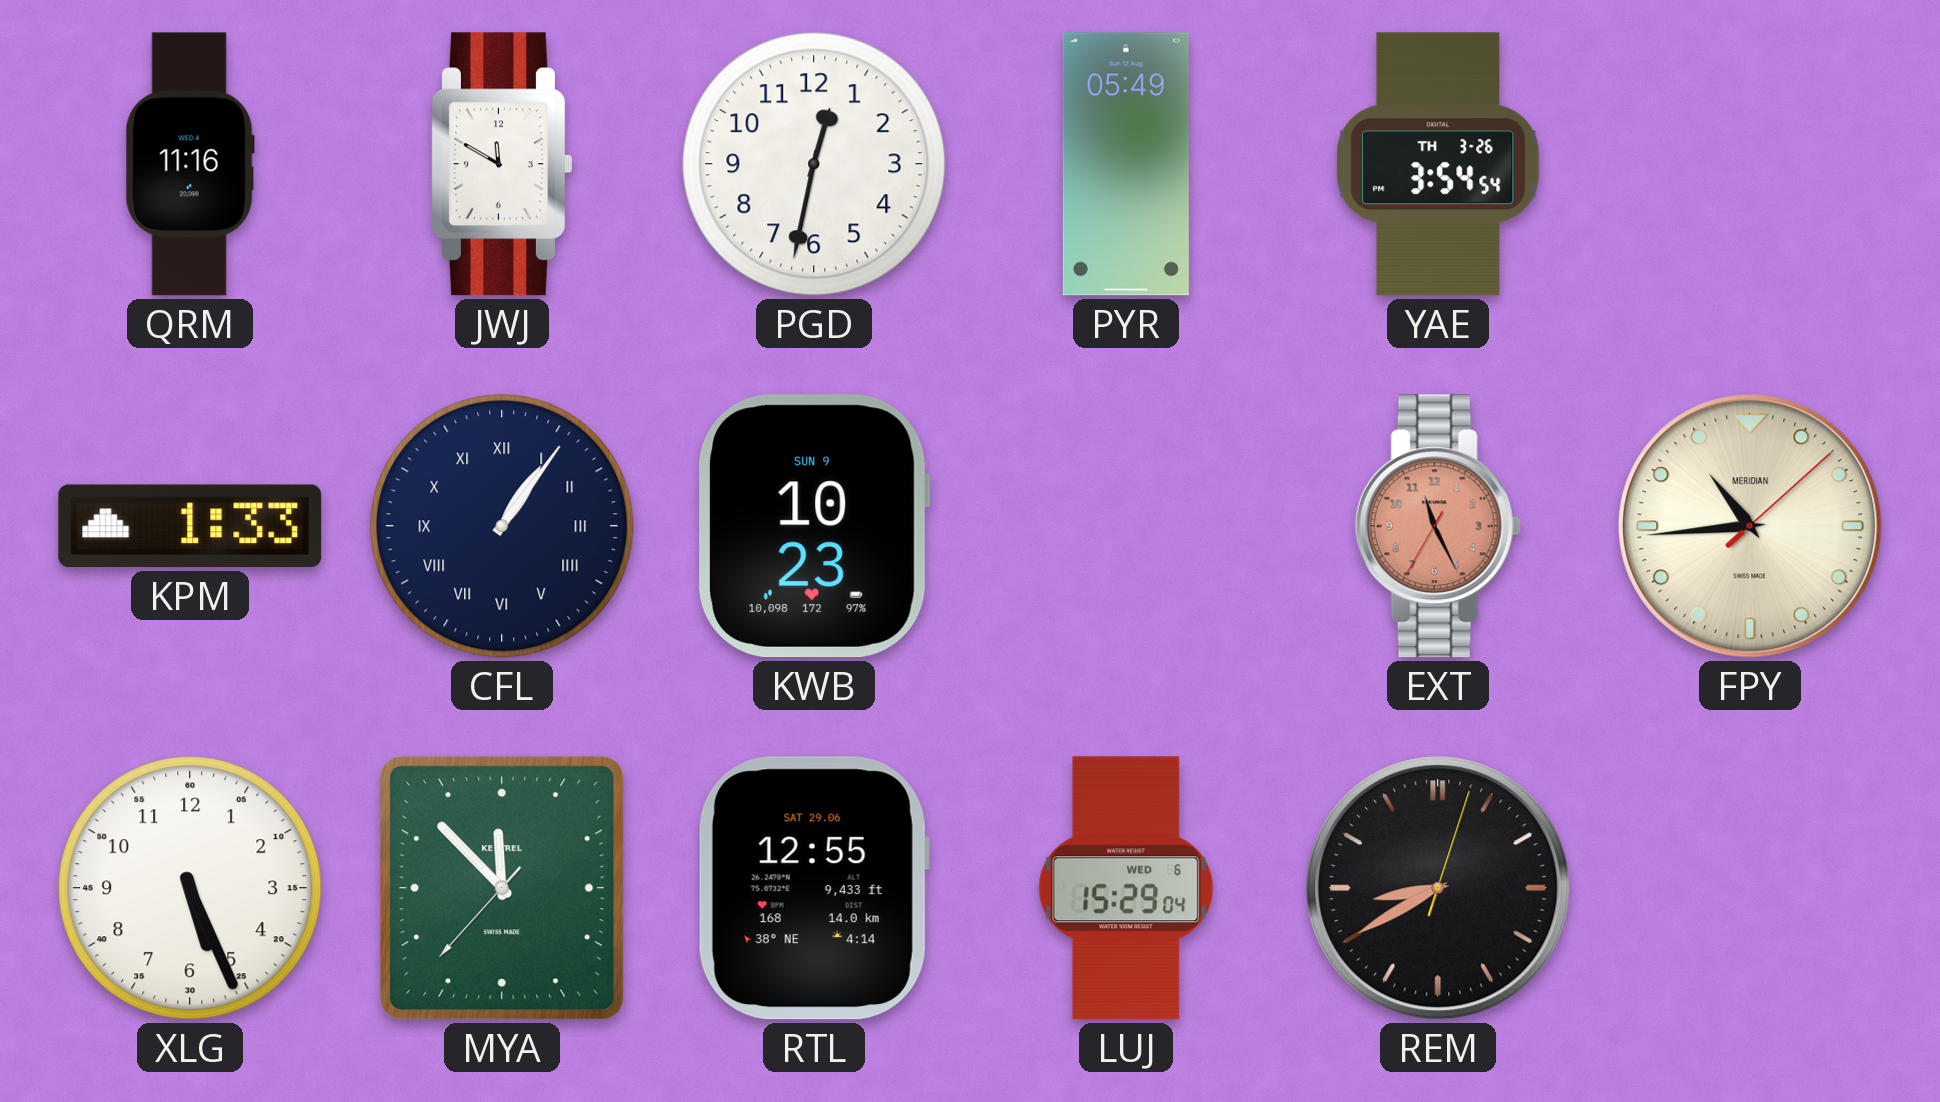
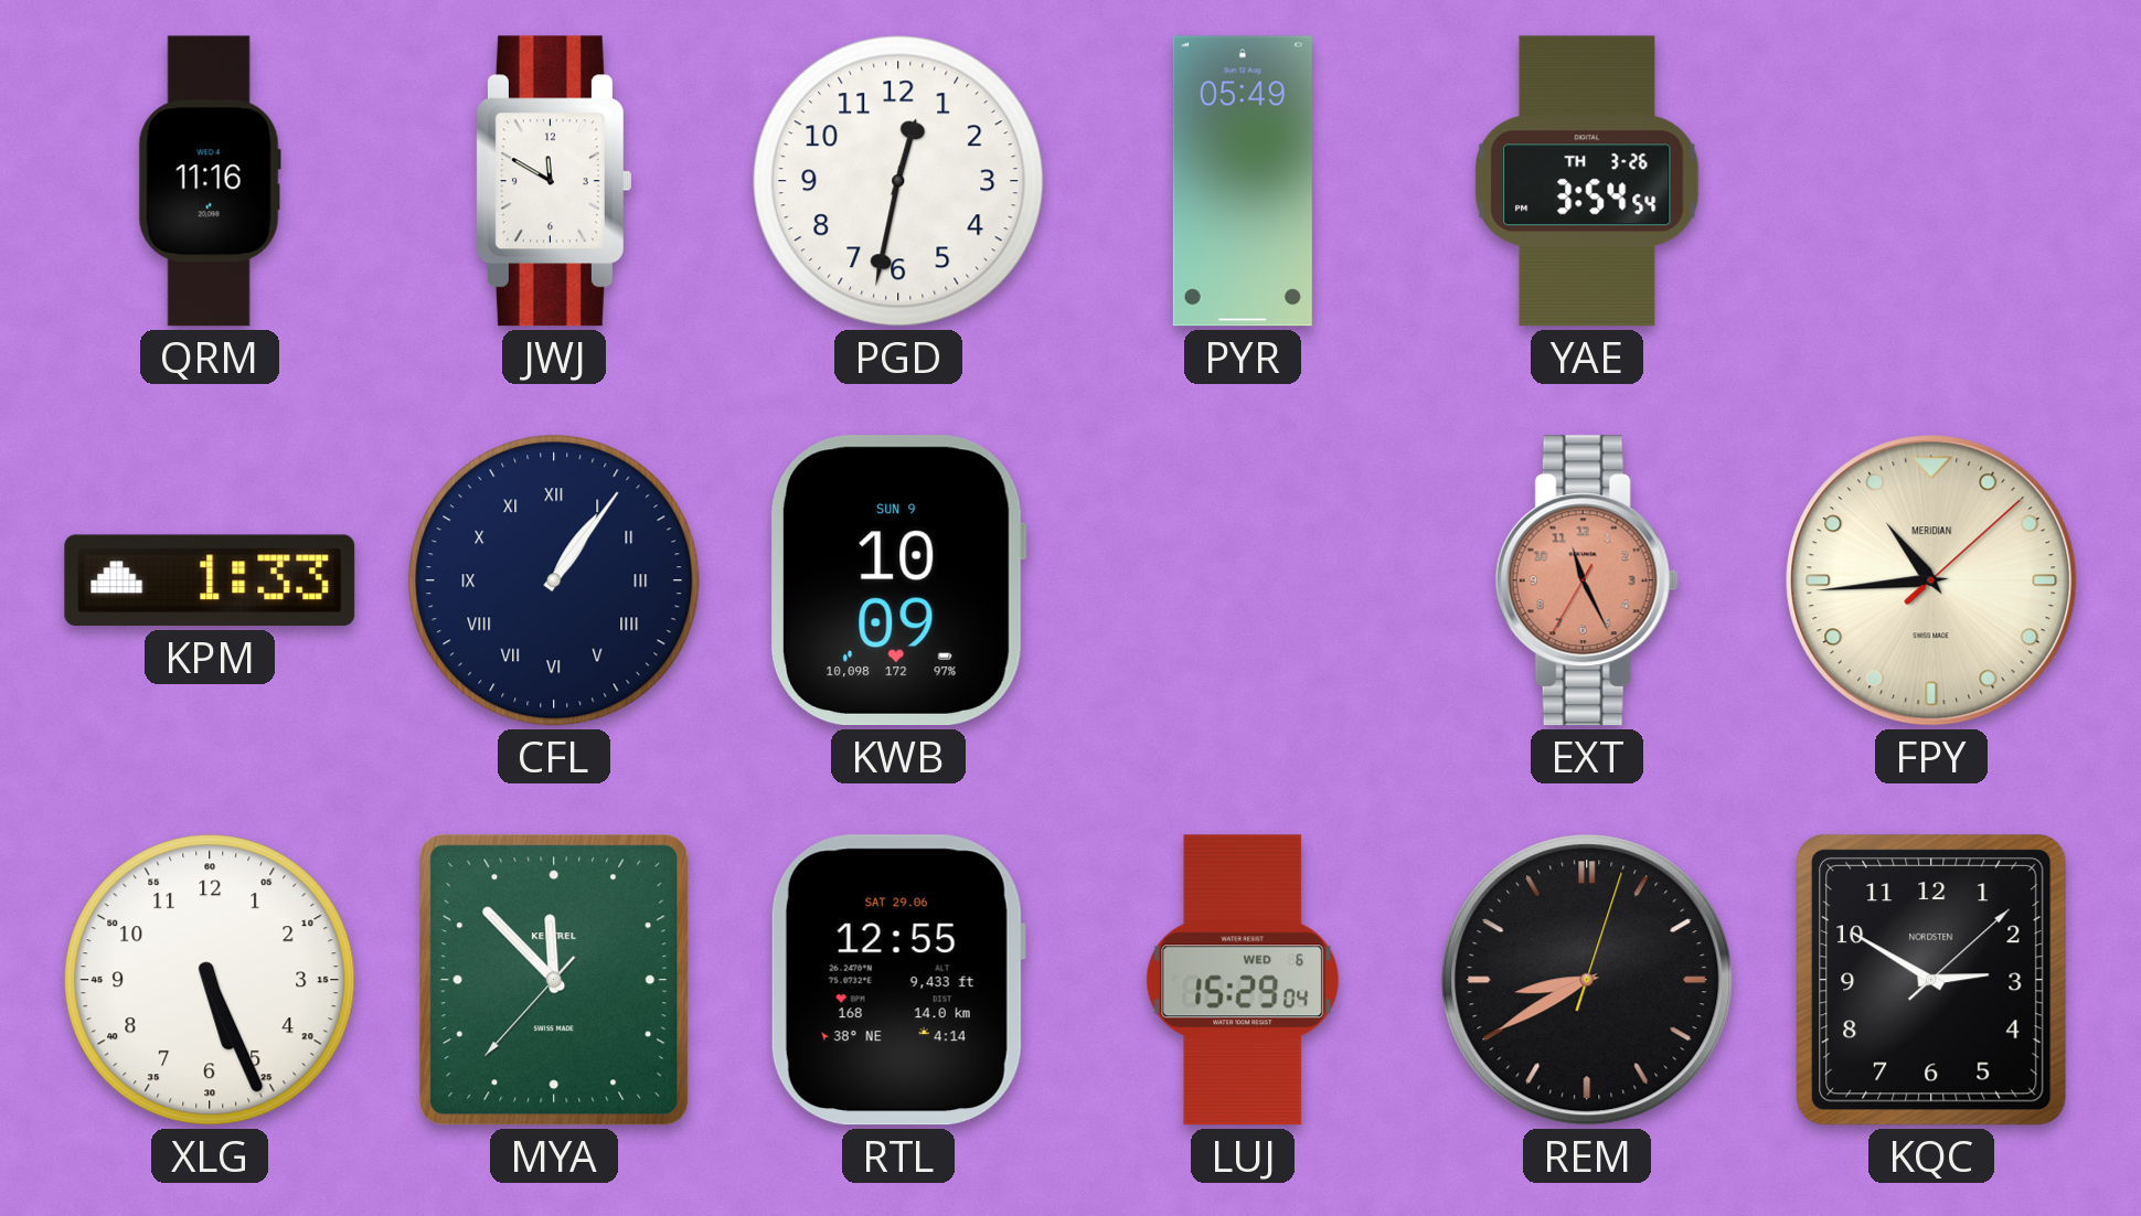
KWB: 10:23 -> 10:09
KQC: none -> 2:50
